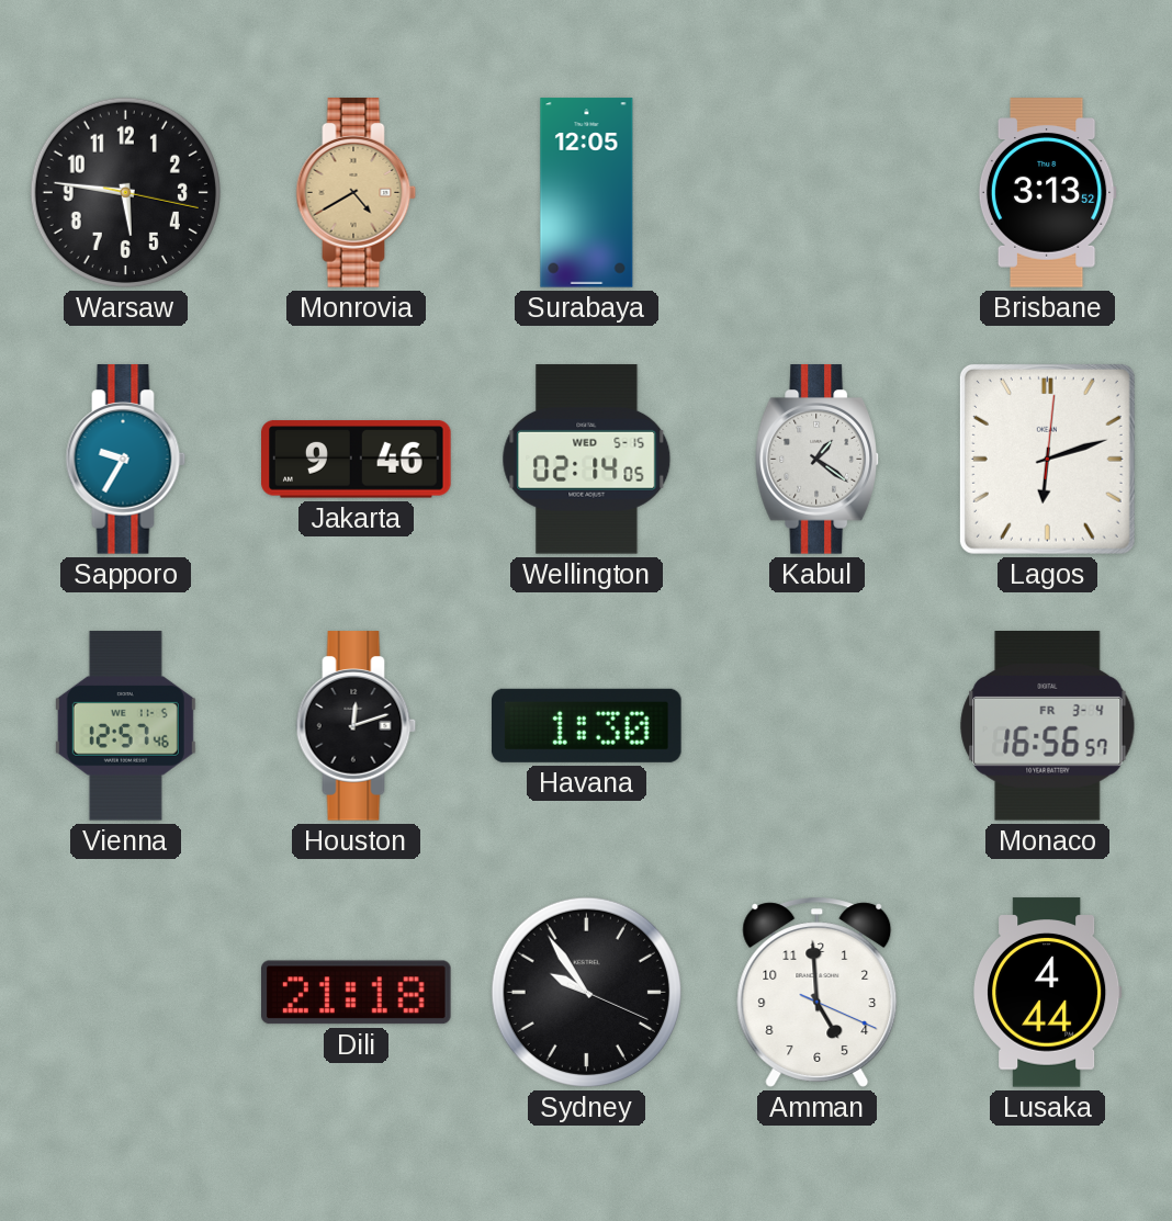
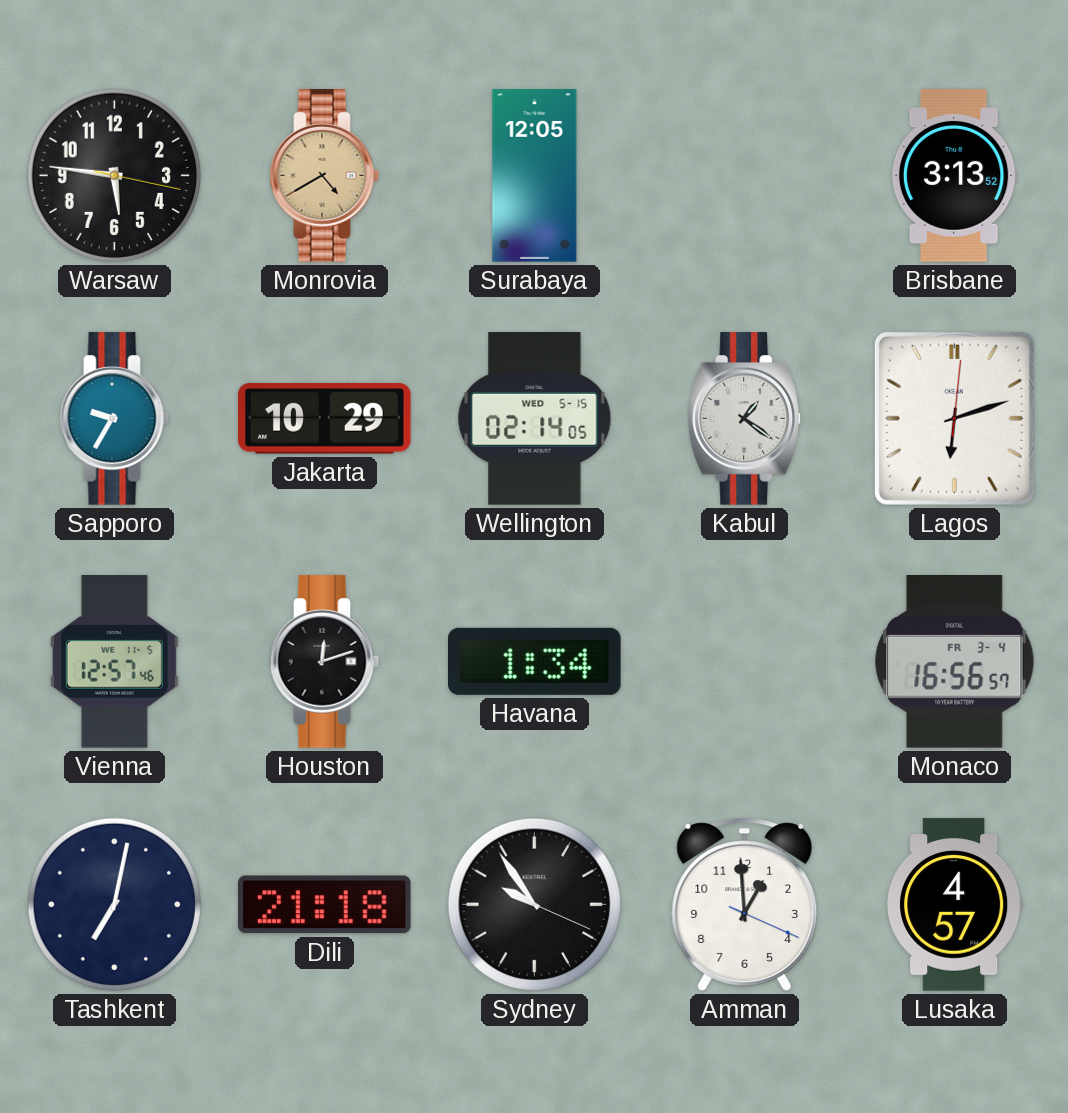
Jakarta: 9:46 -> 10:29
Havana: 1:30 -> 1:34
Tashkent: none -> 7:02
Amman: 4:59 -> 12:59
Lusaka: 4:44 -> 4:57
